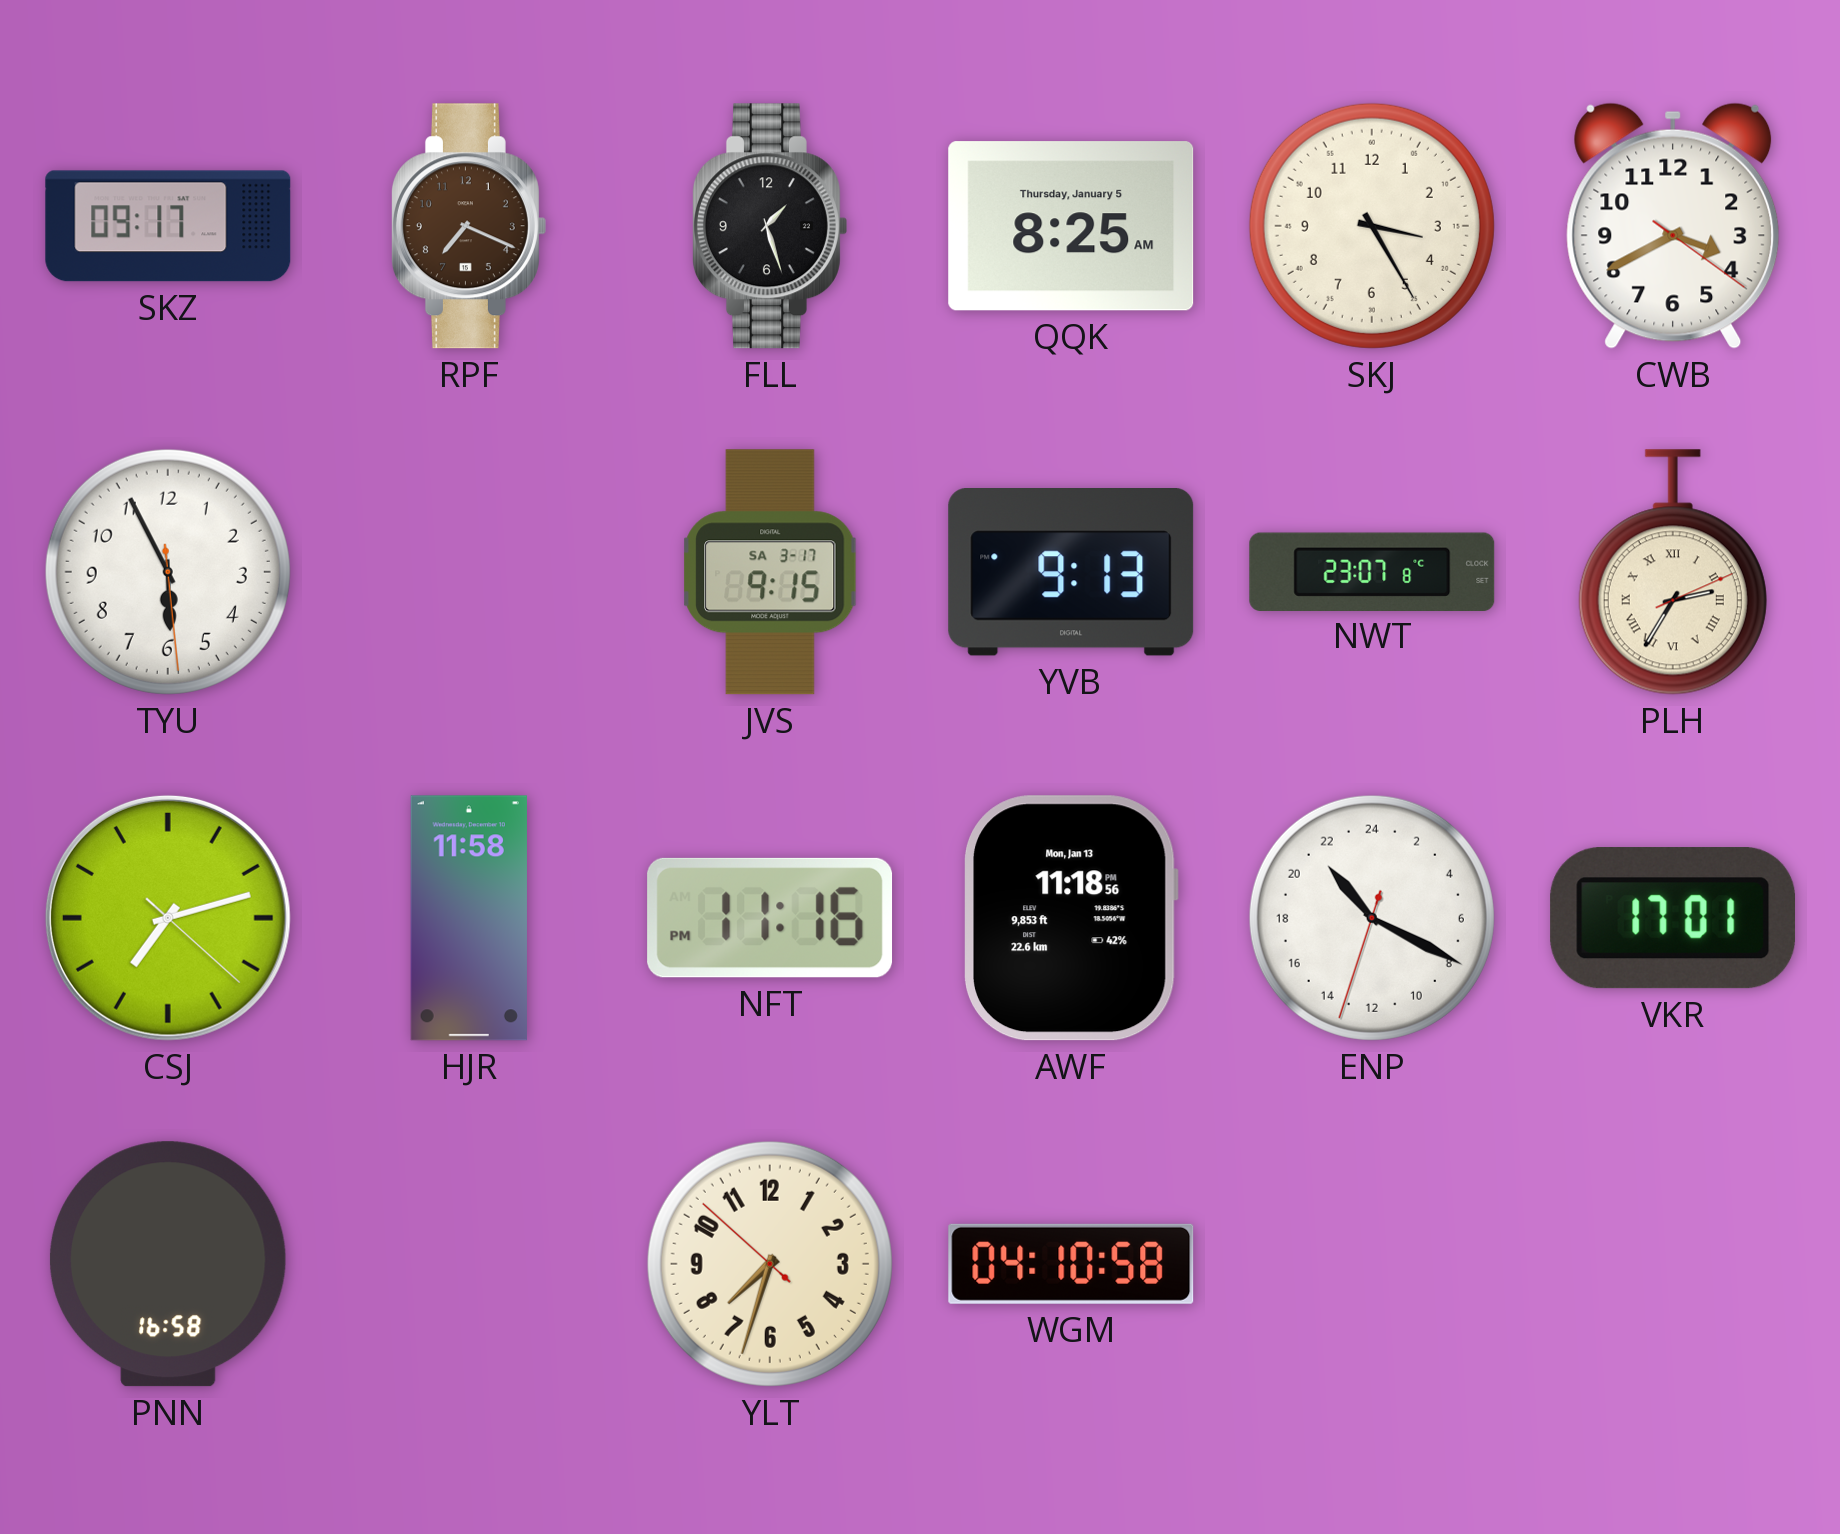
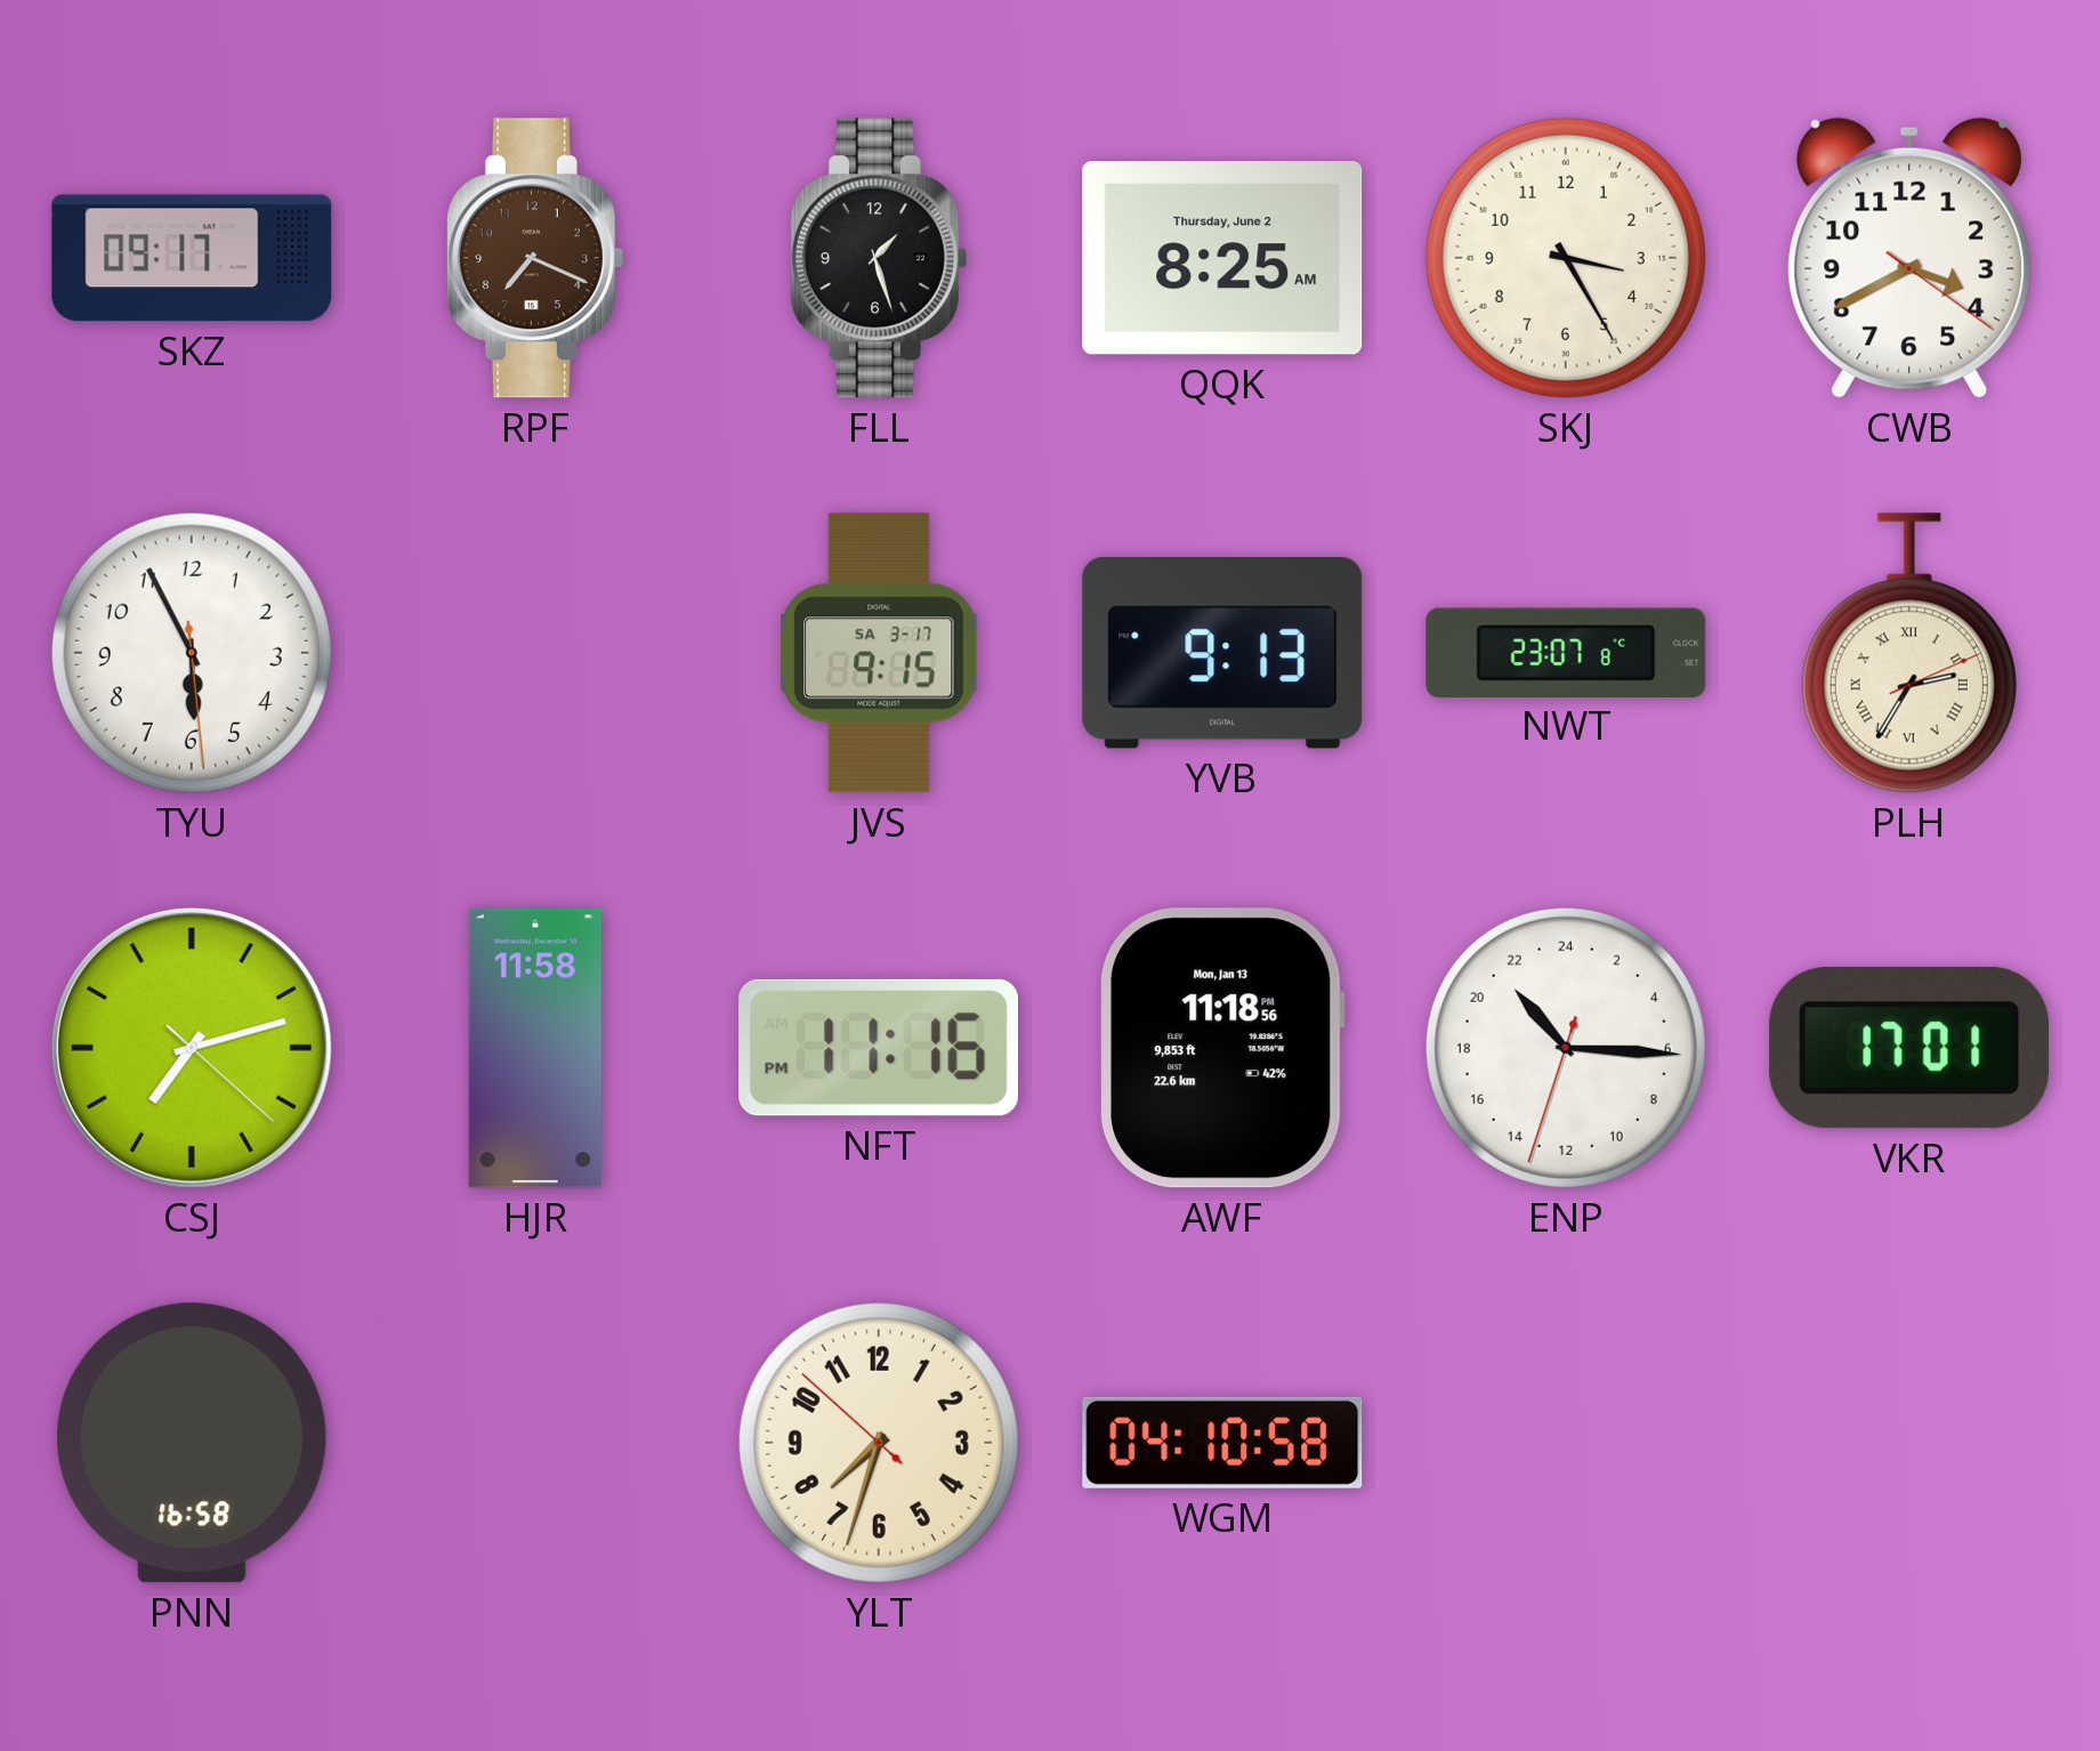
QQK date: Thursday, January 5 -> Thursday, June 2
ENP: 21:19 -> 21:15
